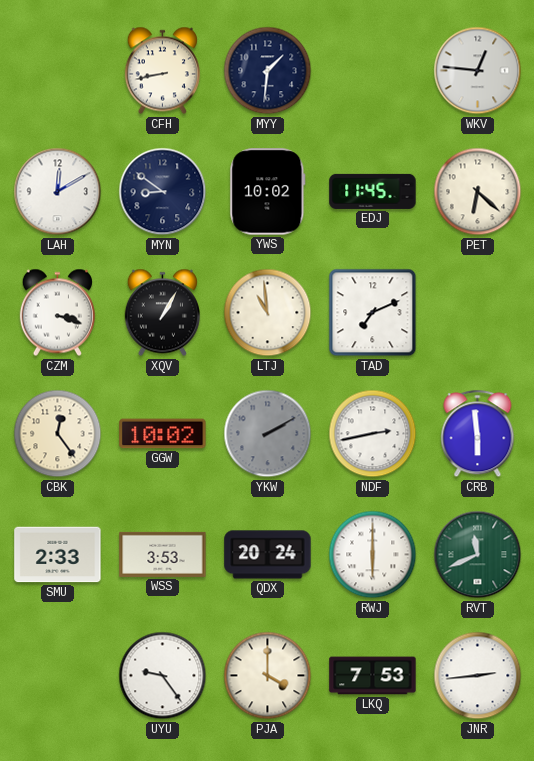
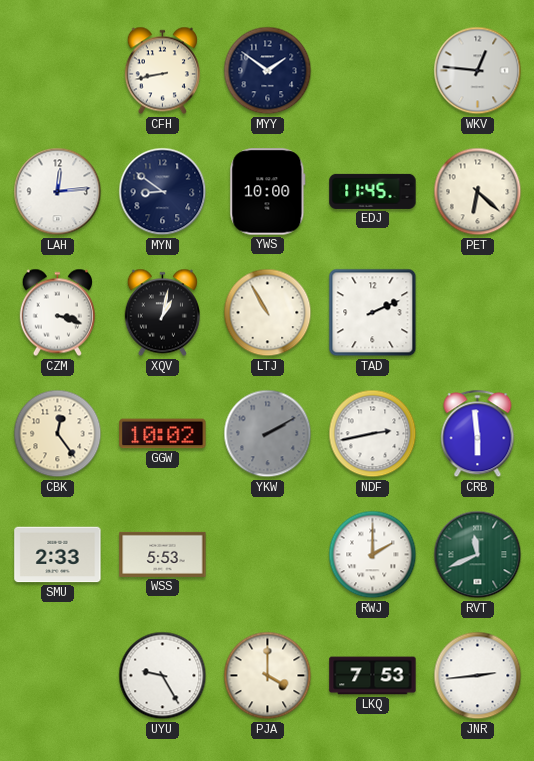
MYY: 1:31 -> 1:51
LAH: 12:10 -> 12:14
YWS: 10:02 -> 10:00
XQV: 1:05 -> 1:02
LTJ: 10:59 -> 10:55
TAD: 7:11 -> 2:11
WSS: 3:53 -> 5:53
QDX: 20:24 -> none
RWJ: 6:00 -> 2:00
UYU: 9:24 -> 9:25
